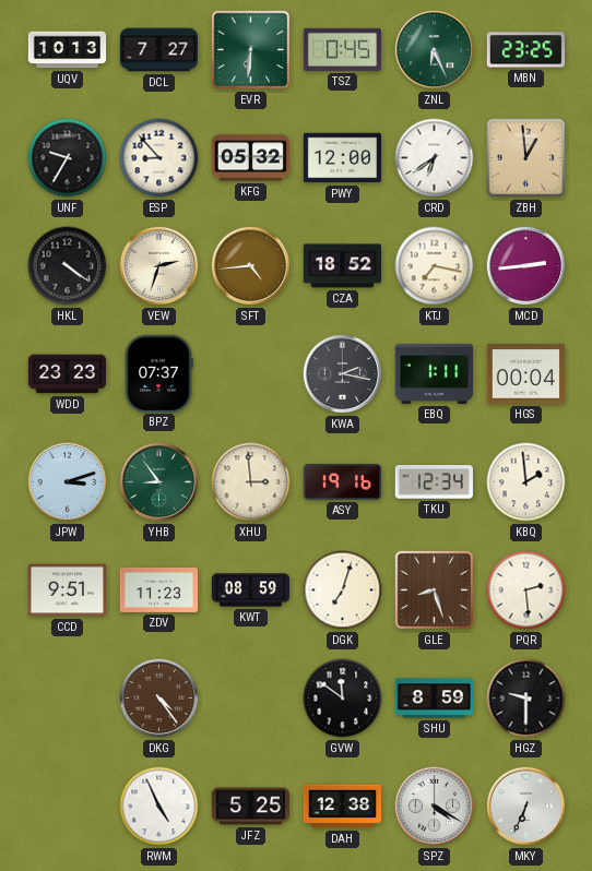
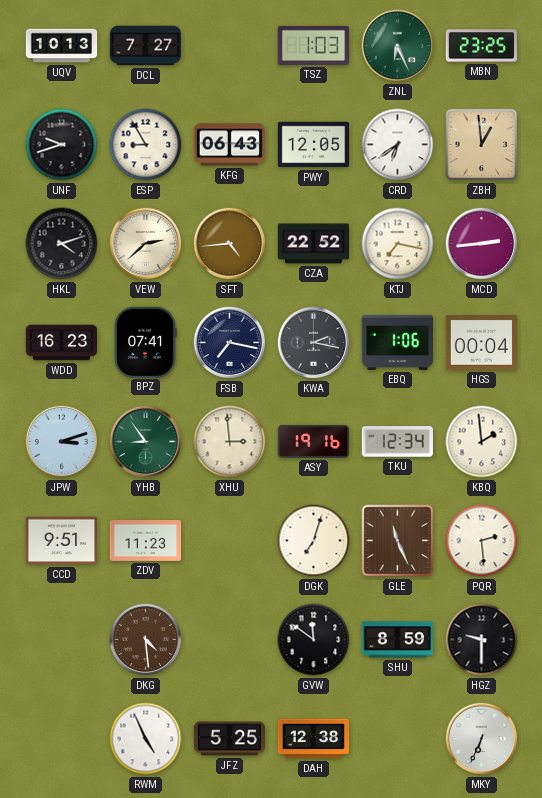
EVR: 6:31 -> none
TSZ: 0:45 -> 1:03
UNF: 9:35 -> 9:42
ESP: 8:53 -> 8:55
KFG: 05:32 -> 06:43
PWY: 12:00 -> 12:05
HKL: 4:21 -> 4:12
VEW: 2:33 -> 2:38
CZA: 18:52 -> 22:52
WDD: 23:23 -> 16:23
BPZ: 07:37 -> 07:41
FSB: none -> 7:17
EBQ: 1:11 -> 1:06
KWT: 08:59 -> none
GLE: 8:27 -> 11:26
DKG: 4:24 -> 4:29
SPZ: 4:20 -> none
